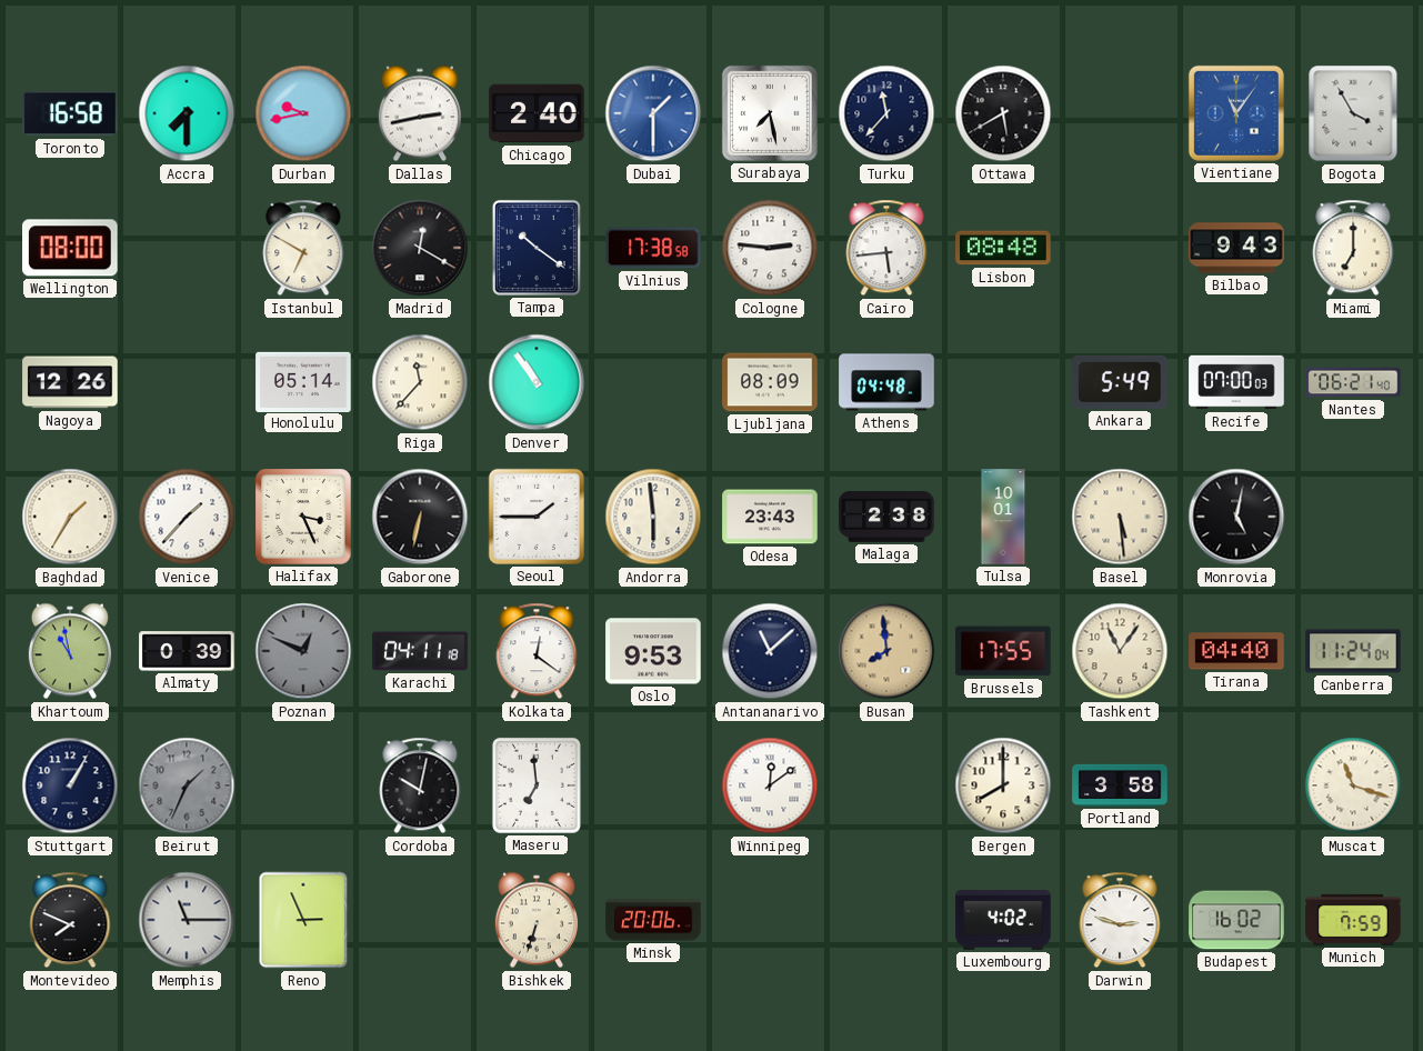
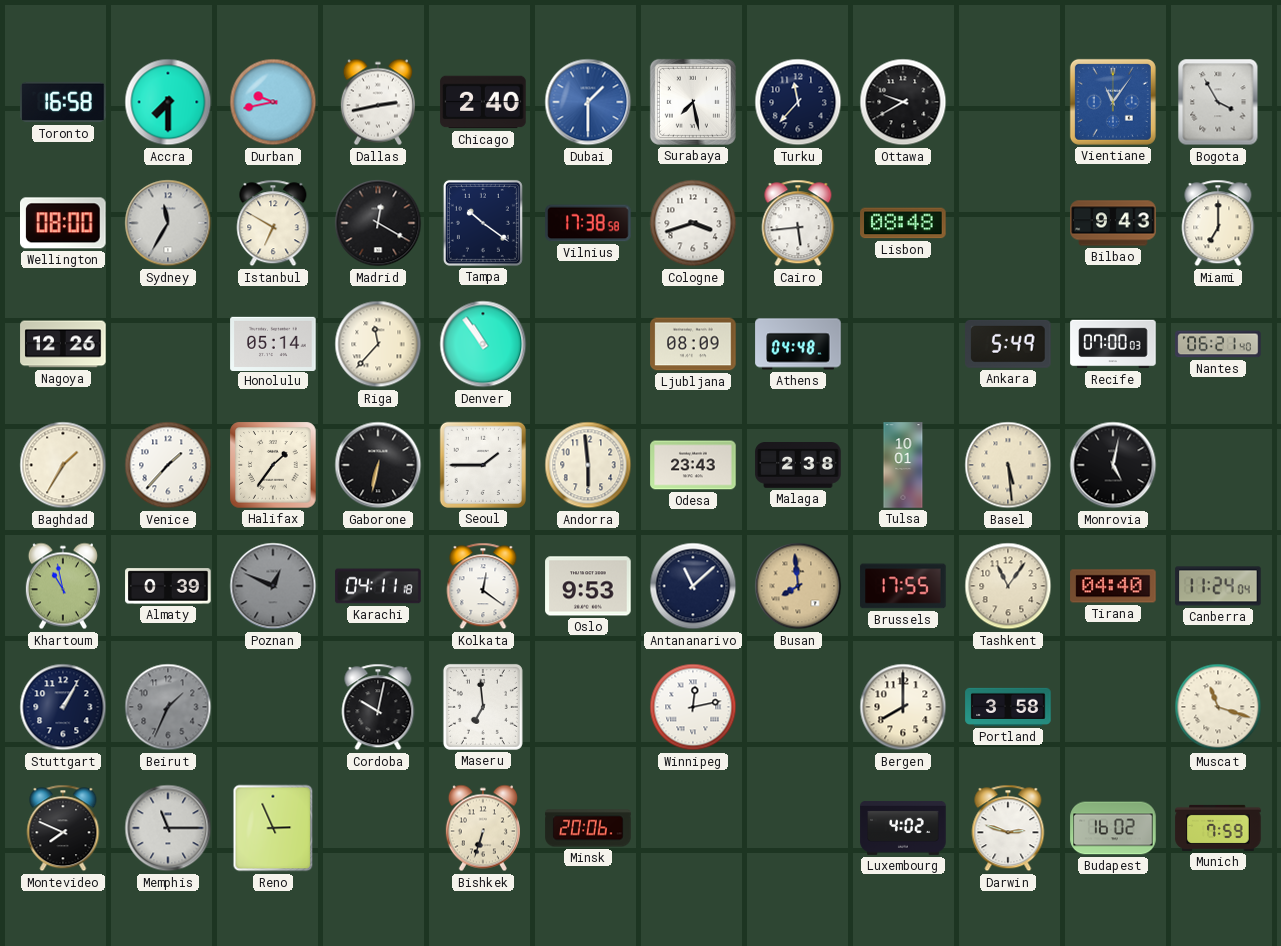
Ottawa: 5:40 -> 9:40
Sydney: none -> 11:35
Cologne: 2:46 -> 3:42
Halifax: 3:26 -> 1:36
Winnipeg: 12:09 -> 12:13
